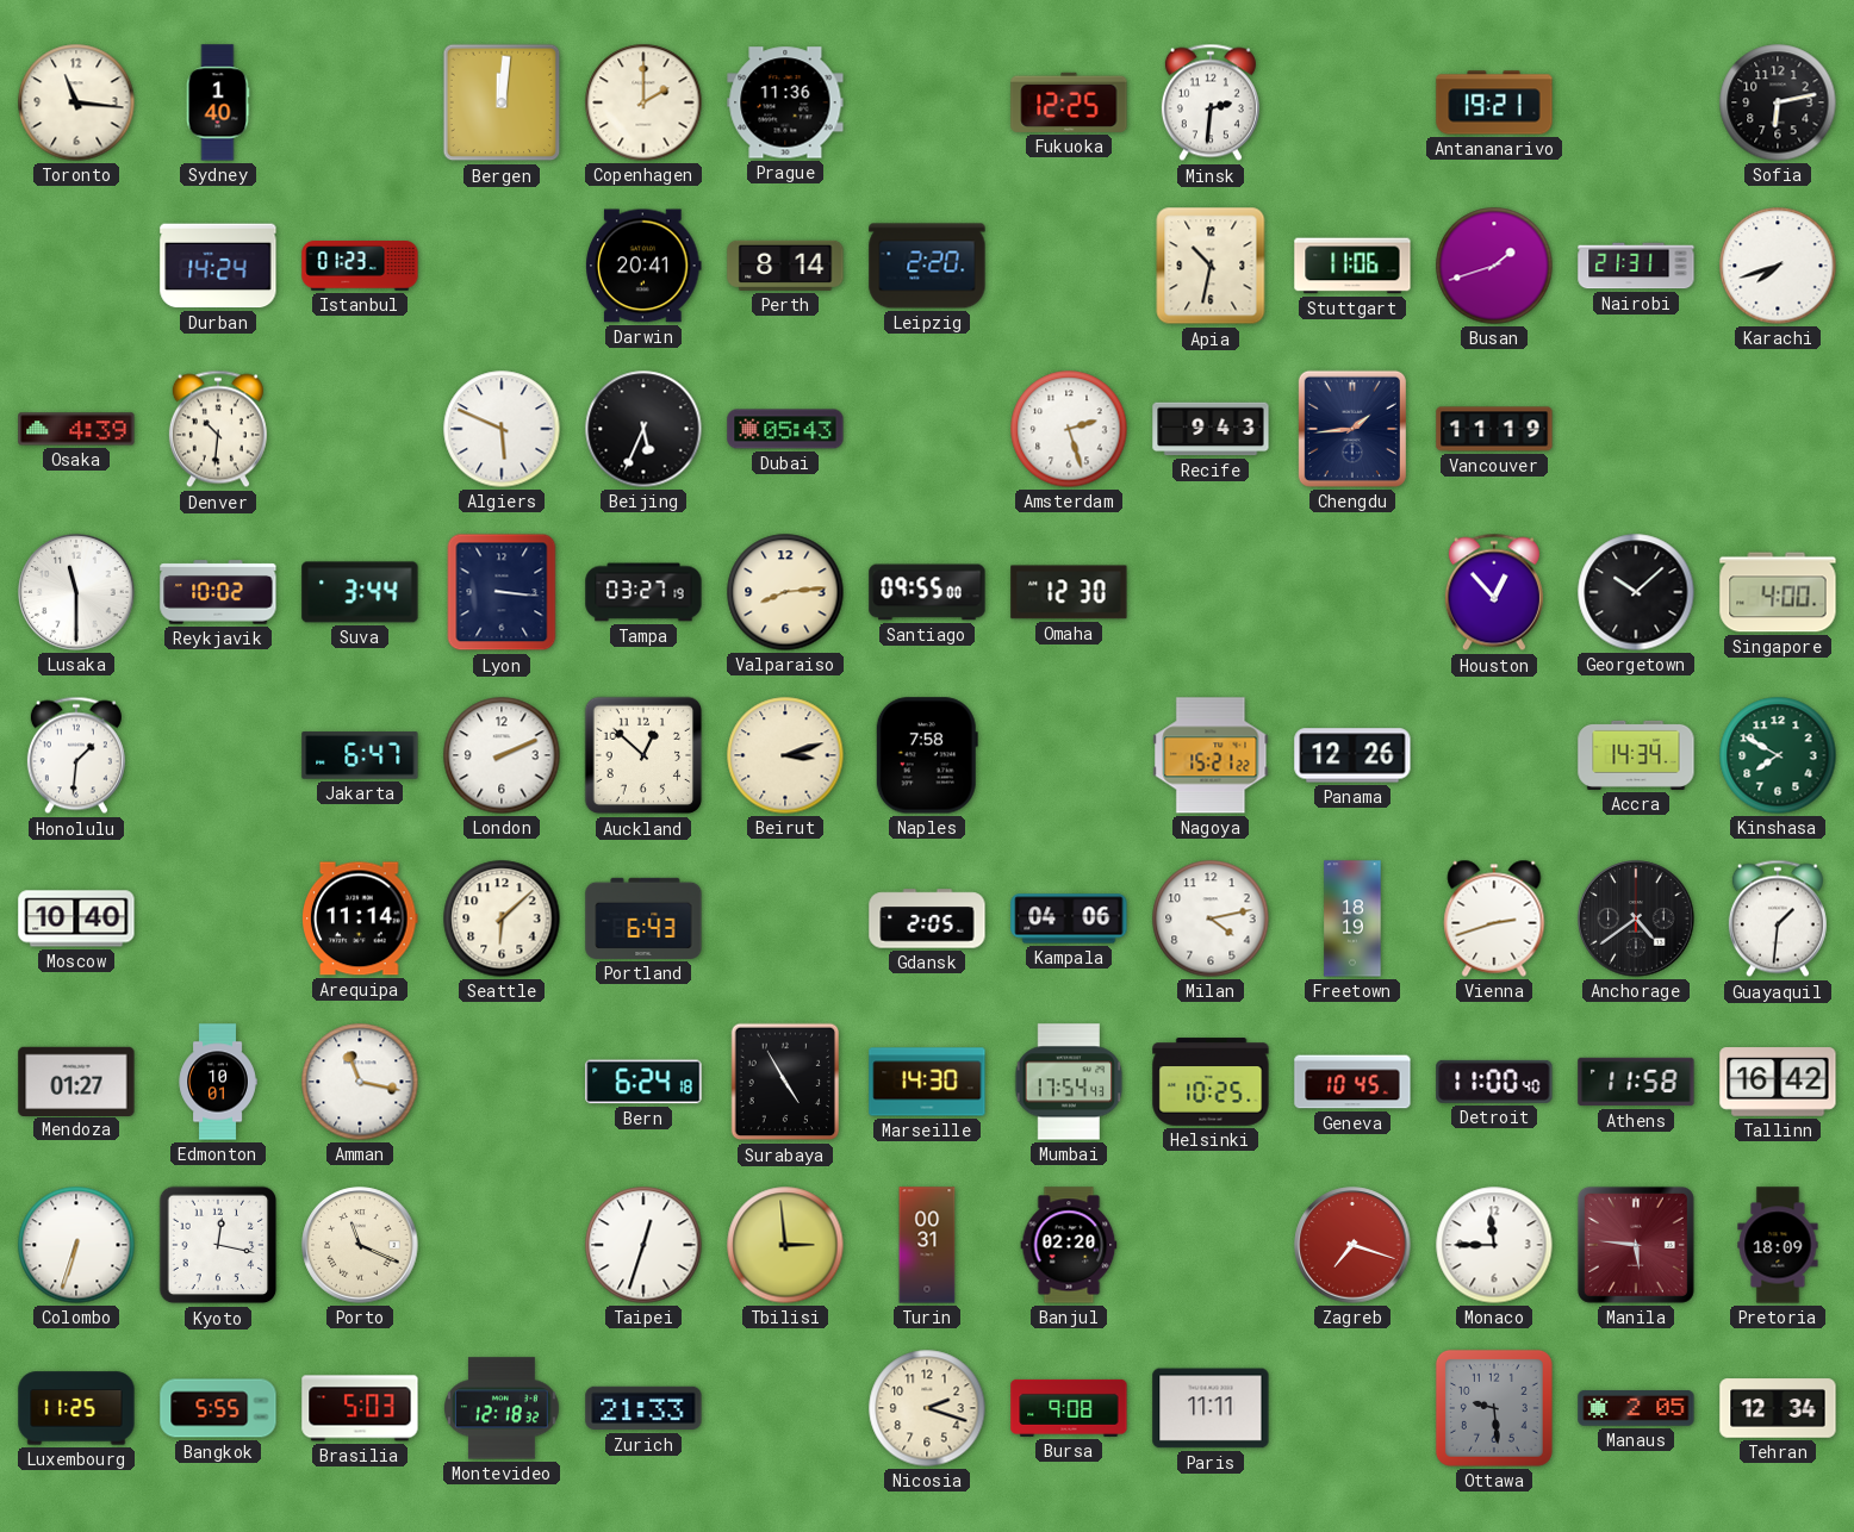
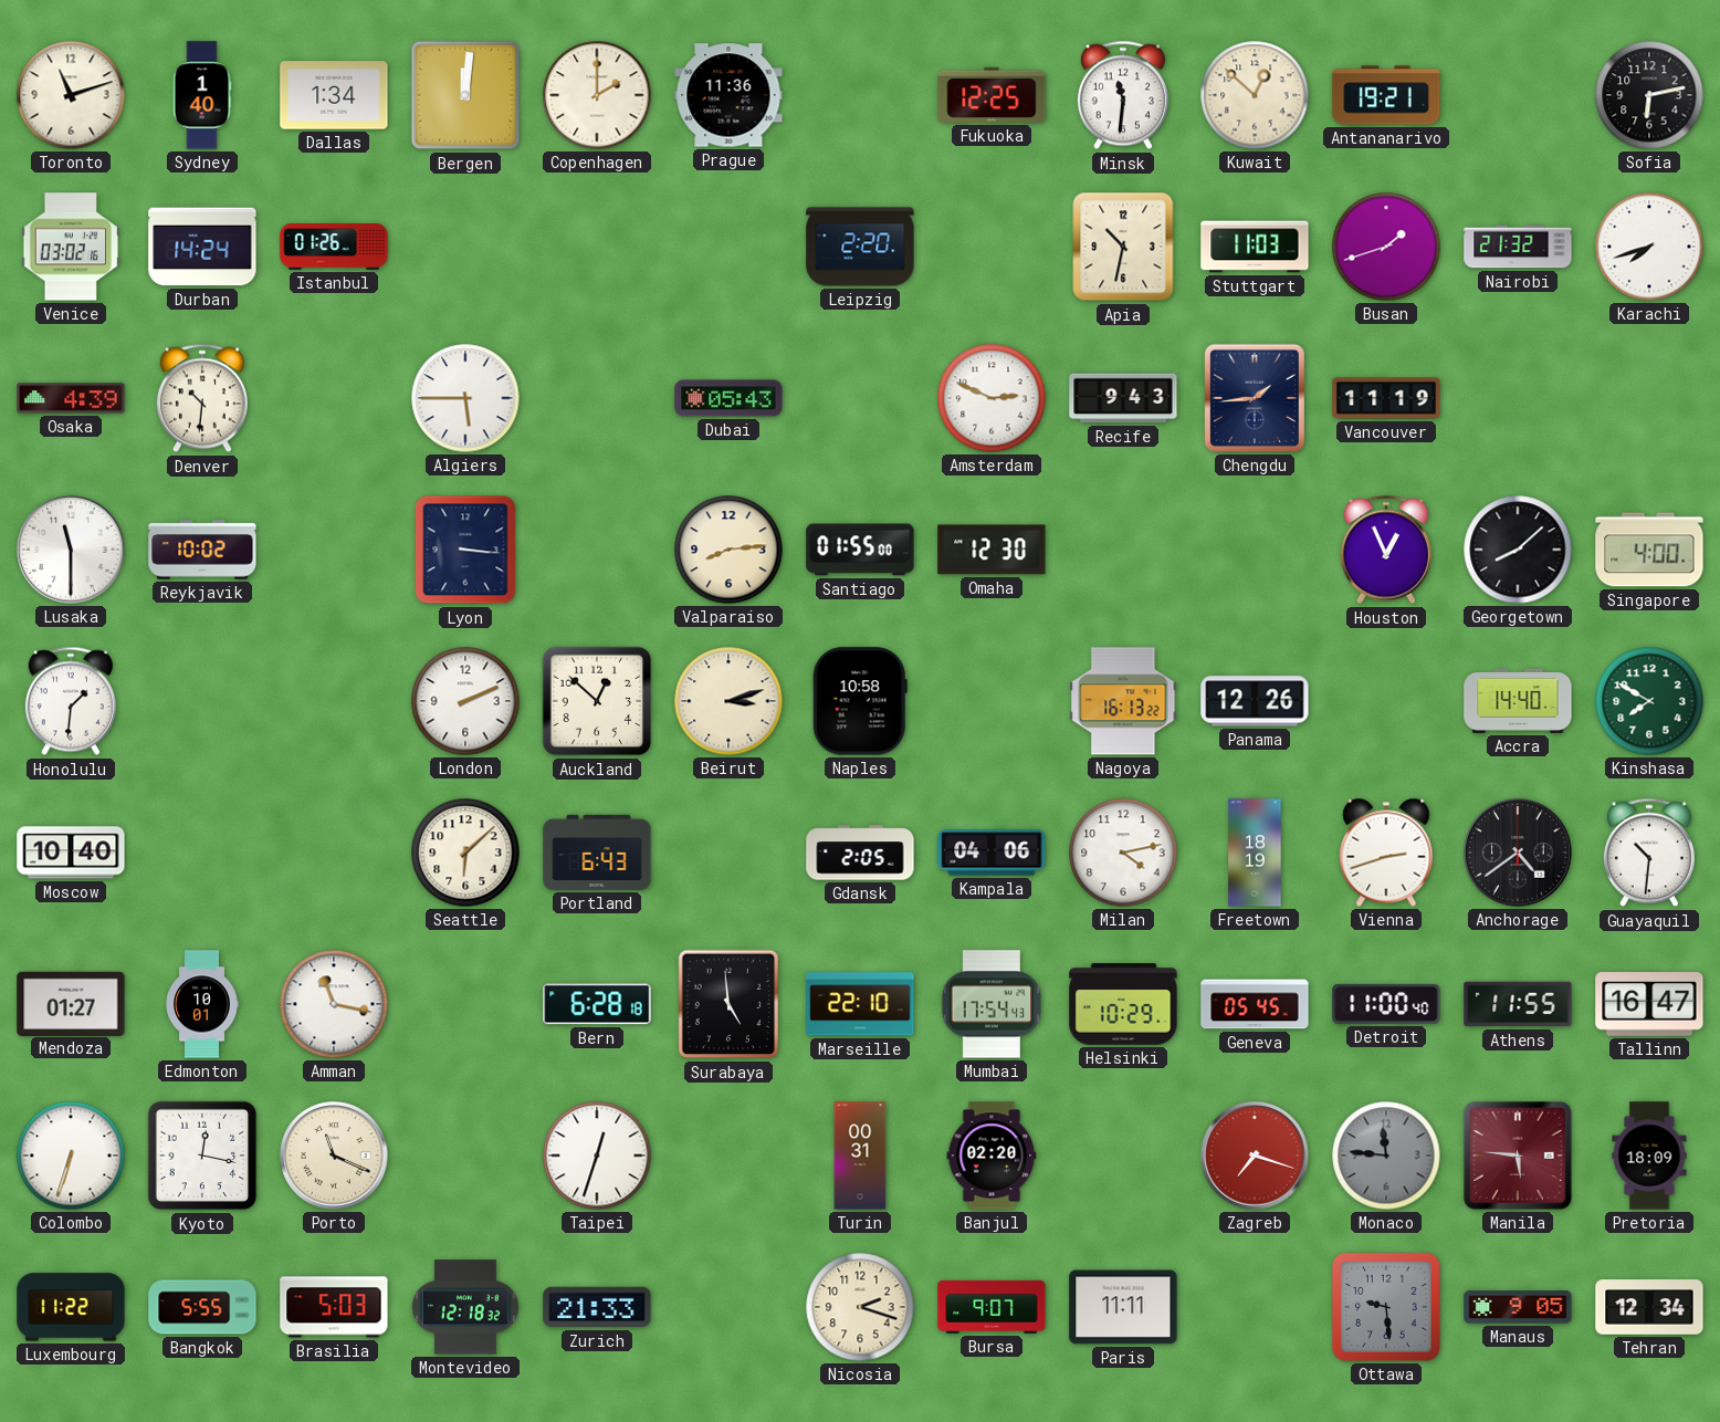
Toronto: 11:16 -> 11:12
Dallas: none -> 1:34
Minsk: 2:31 -> 11:31
Kuwait: none -> 12:52
Venice: none -> 03:02
Istanbul: 01:23 -> 01:26
Darwin: 20:41 -> none
Perth: 8:14 -> none
Stuttgart: 11:06 -> 11:03
Nairobi: 21:31 -> 21:32
Algiers: 5:49 -> 5:45
Beijing: 5:34 -> none
Amsterdam: 2:27 -> 2:49
Suva: 3:44 -> none
Tampa: 03:27 -> none
Santiago: 09:55 -> 01:55
Houston: 12:53 -> 12:56
Georgetown: 10:08 -> 8:08
Jakarta: 6:47 -> none
Naples: 7:58 -> 10:58
Nagoya: 15:21 -> 16:13
Accra: 14:34 -> 14:40
Arequipa: 11:14 -> none
Guayaquil: 1:31 -> 10:31
Bern: 6:24 -> 6:28
Surabaya: 4:55 -> 4:59
Marseille: 14:30 -> 22:10
Helsinki: 10:25 -> 10:29
Geneva: 10:45 -> 05:45
Athens: 11:58 -> 11:55
Tallinn: 16:42 -> 16:47
Tbilisi: 2:59 -> none
Monaco: 11:45 -> 11:46
Monaco dial: white -> grey
Luxembourg: 11:25 -> 11:22
Bursa: 9:08 -> 9:07
Manaus: 2:05 -> 9:05
